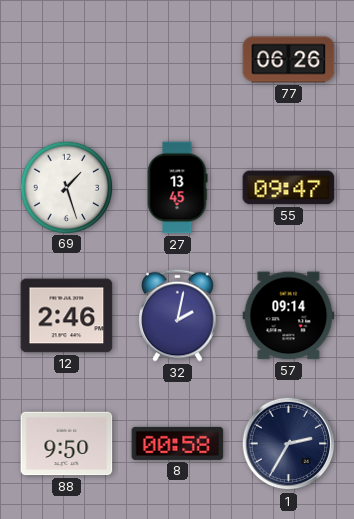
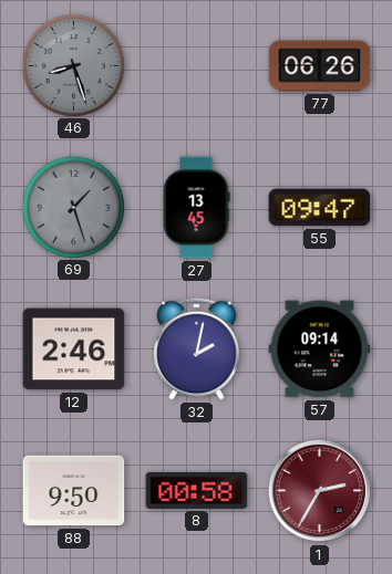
46: none -> 8:27
69 dial: white -> grey
1 dial: navy -> burgundy
